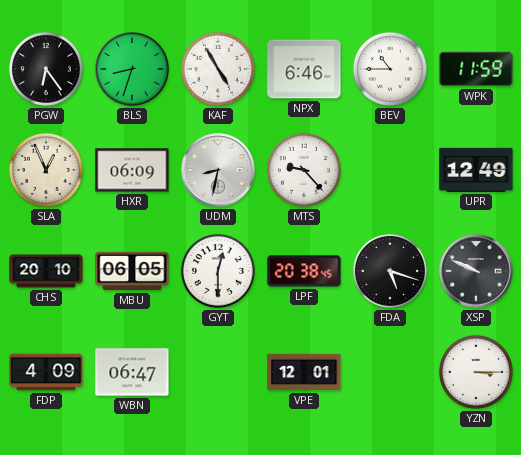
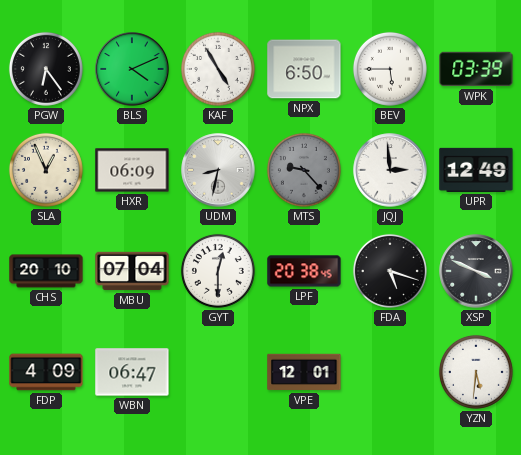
BLS: 8:33 -> 4:11
NPX: 6:46 -> 6:50
BEV: 10:45 -> 5:45
WPK: 11:59 -> 03:39
MTS dial: white -> grey
JQJ: none -> 2:59
MBU: 06:05 -> 07:04
XSP: 9:49 -> 3:49
YZN: 3:15 -> 5:31
